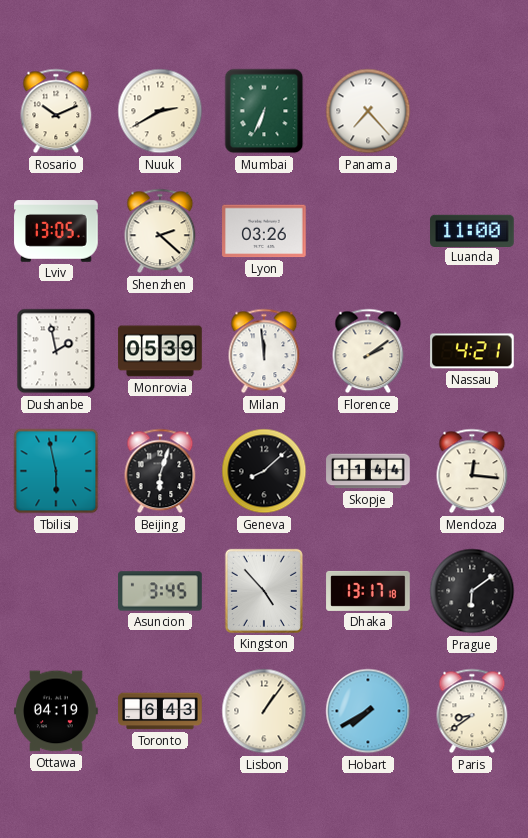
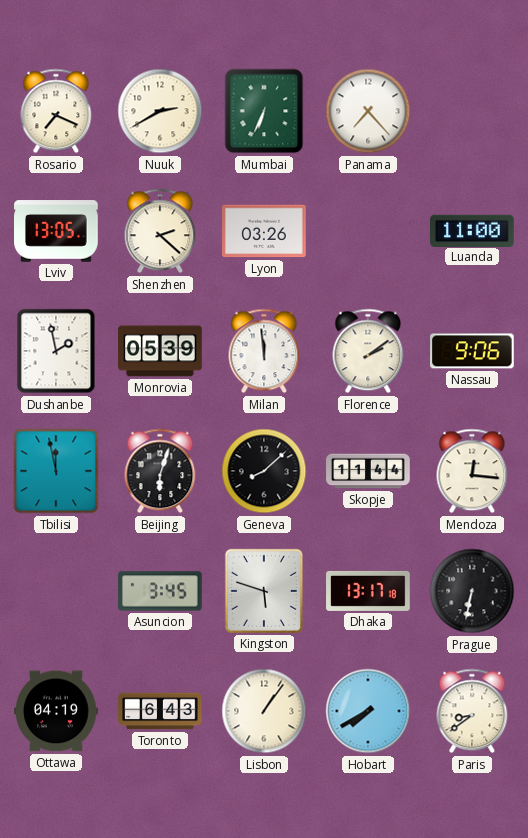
Rosario: 10:11 -> 7:19
Nassau: 4:21 -> 9:06
Tbilisi: 5:58 -> 11:58
Kingston: 4:53 -> 5:48
Prague: 6:09 -> 6:32
